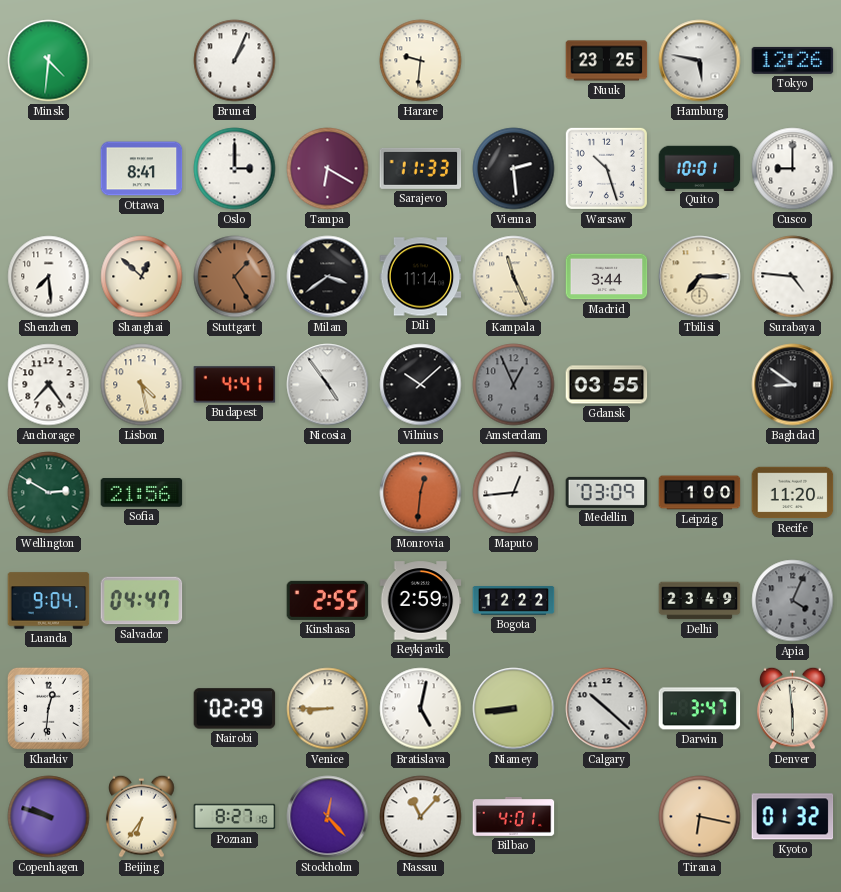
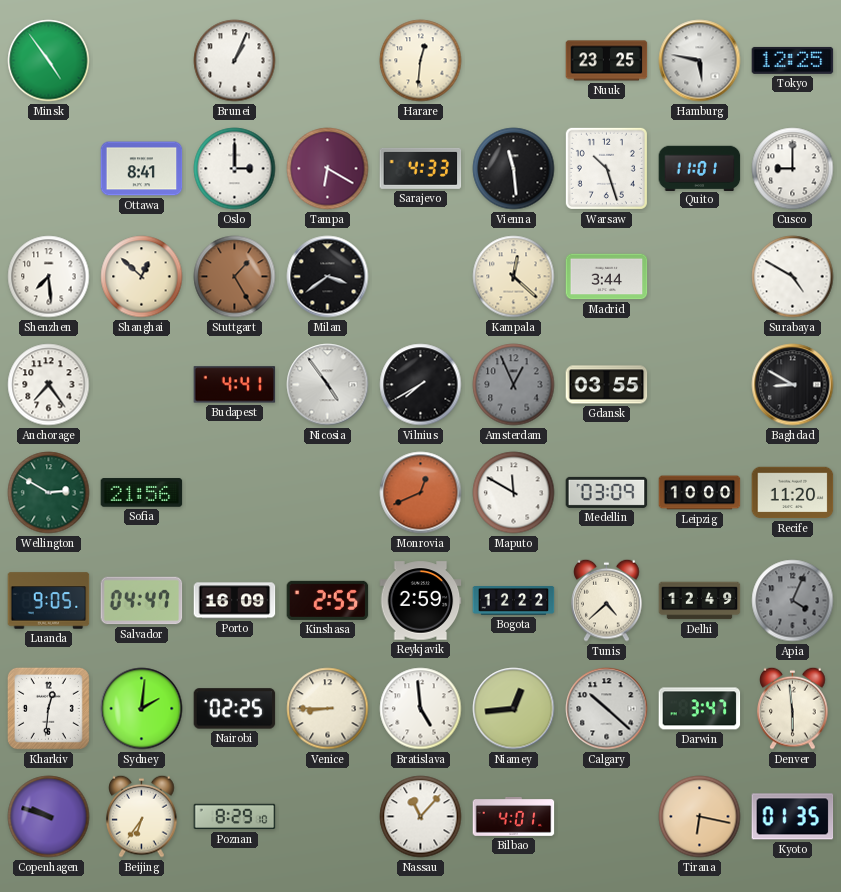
Minsk: 4:31 -> 4:54
Harare: 9:31 -> 12:31
Tokyo: 12:26 -> 12:25
Sarajevo: 11:33 -> 4:33
Vienna: 2:29 -> 11:29
Quito: 10:01 -> 11:01
Dili: 11:14 -> none
Kampala: 11:26 -> 12:22
Tbilisi: 7:15 -> none
Surabaya: 4:46 -> 4:50
Lisbon: 4:28 -> none
Vilnius: 10:08 -> 7:40
Baghdad: 8:51 -> 8:50
Monrovia: 12:31 -> 12:41
Maputo: 12:44 -> 11:50
Leipzig: 1:00 -> 10:00
Luanda: 9:04 -> 9:05
Porto: none -> 16:09
Tunis: none -> 4:38
Delhi: 23:49 -> 12:49
Sydney: none -> 2:01
Nairobi: 02:29 -> 02:25
Bratislava: 5:02 -> 4:59
Niamey: 8:44 -> 12:44
Poznan: 8:27 -> 8:29
Stockholm: 12:23 -> none
Kyoto: 01:32 -> 01:35
